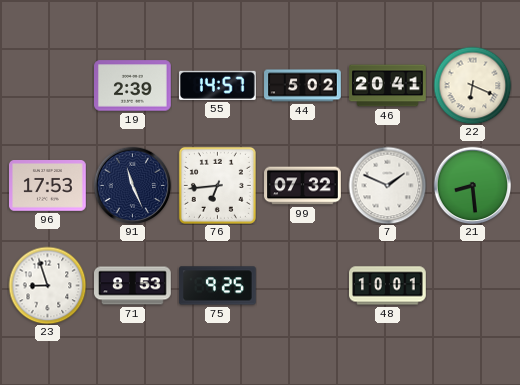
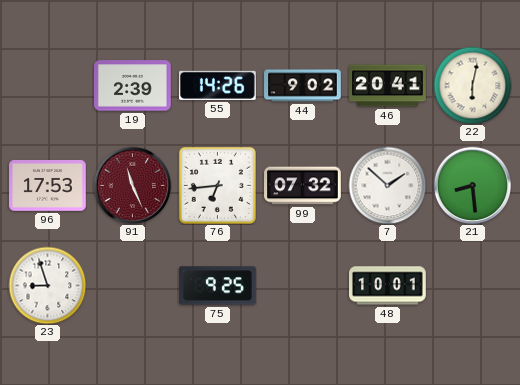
55: 14:57 -> 14:26
44: 5:02 -> 9:02
22: 6:19 -> 6:02
91 dial: navy -> burgundy
7: 1:49 -> 1:52
71: 8:53 -> none
